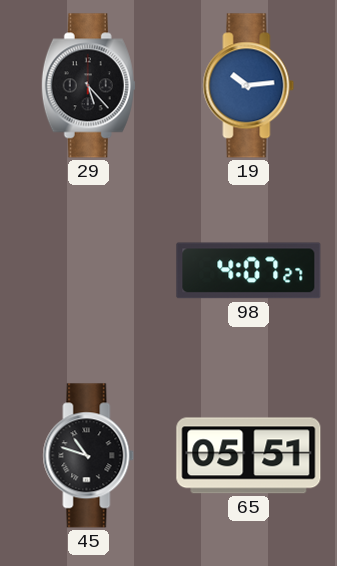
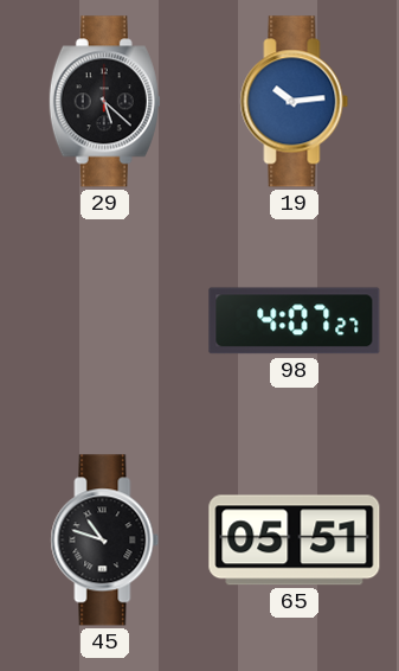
29: 5:23 -> 5:22
